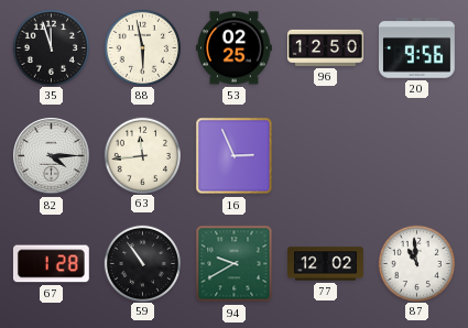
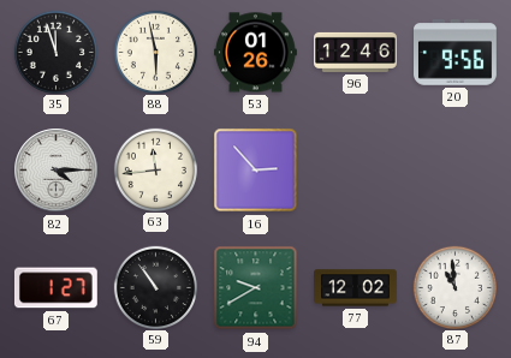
53: 02:25 -> 01:26
96: 12:50 -> 12:46
16: 2:56 -> 2:53
67: 1:28 -> 1:27
